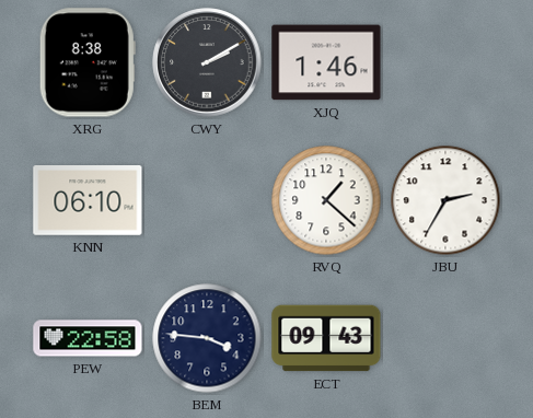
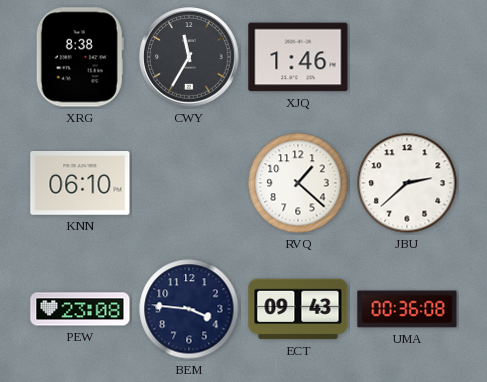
CWY: 2:10 -> 11:35
JBU: 2:35 -> 2:38
PEW: 22:58 -> 23:08
UMA: none -> 00:36
